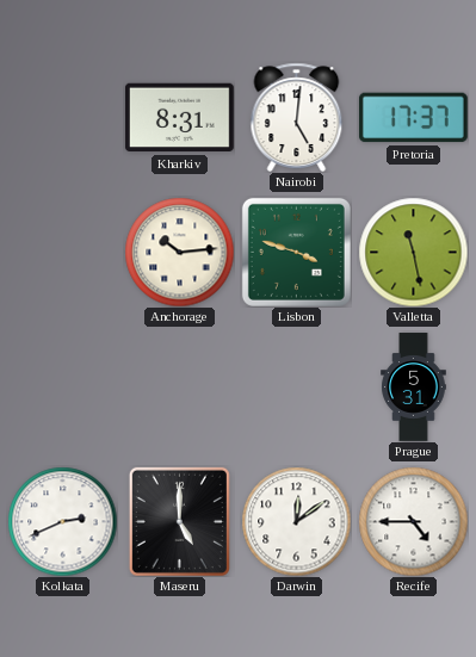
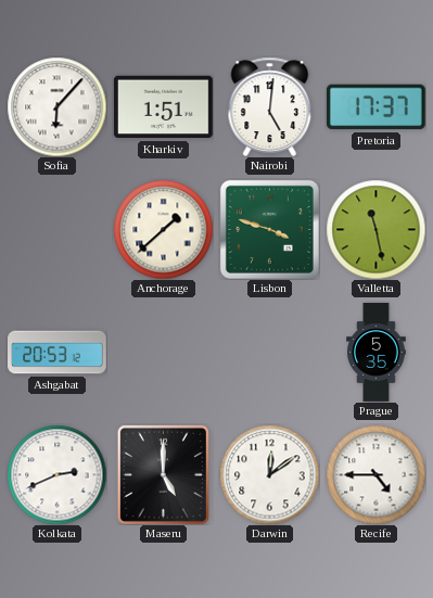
Sofia: none -> 6:07
Kharkiv: 8:31 -> 1:51
Anchorage: 10:14 -> 1:38
Ashgabat: none -> 20:53
Prague: 5:31 -> 5:35
